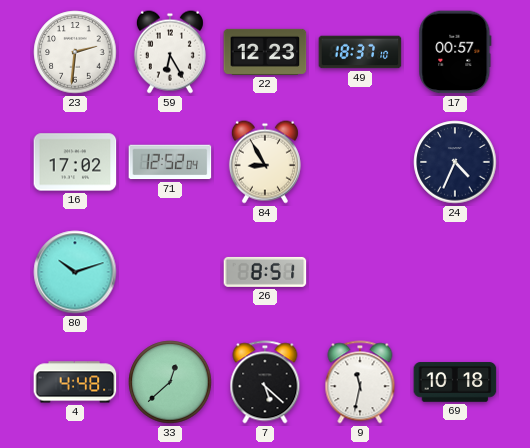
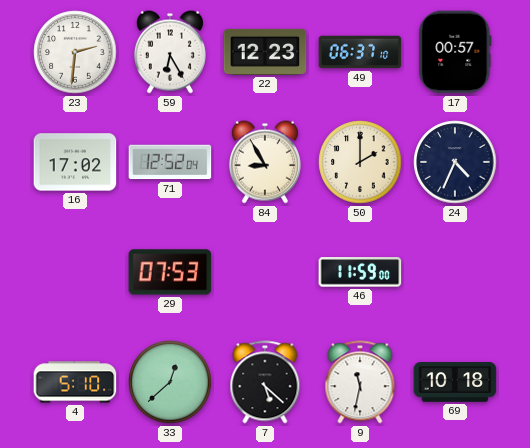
49: 18:37 -> 06:37
50: none -> 2:00
80: 10:12 -> none
29: none -> 07:53
26: 8:51 -> none
46: none -> 11:59
4: 4:48 -> 5:10
